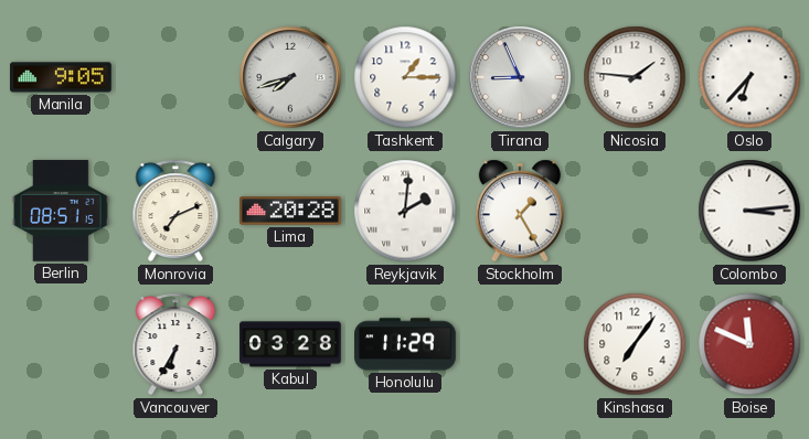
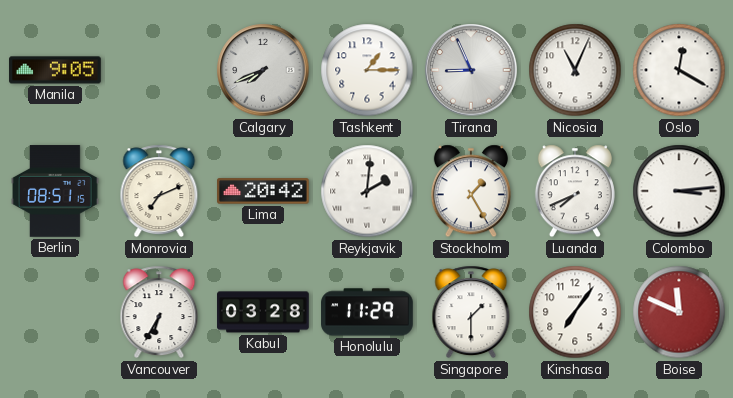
Calgary: 7:42 -> 7:41
Nicosia: 1:46 -> 11:04
Oslo: 6:37 -> 12:20
Lima: 20:28 -> 20:42
Luanda: none -> 7:41
Singapore: none -> 1:30
